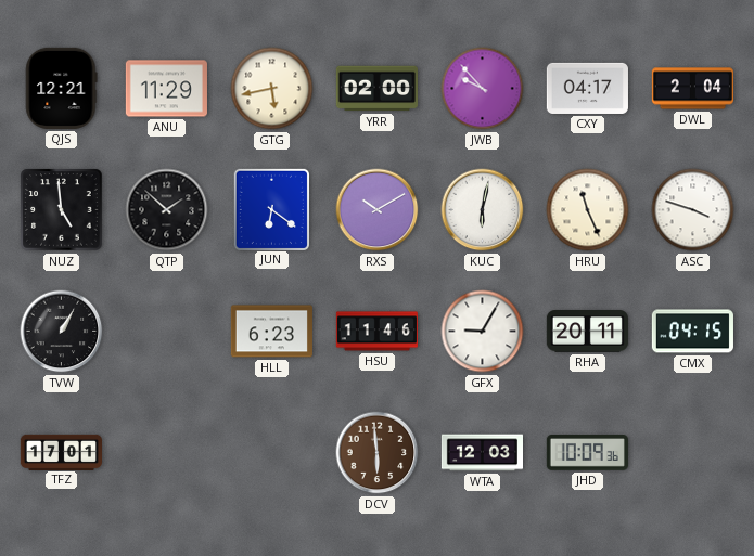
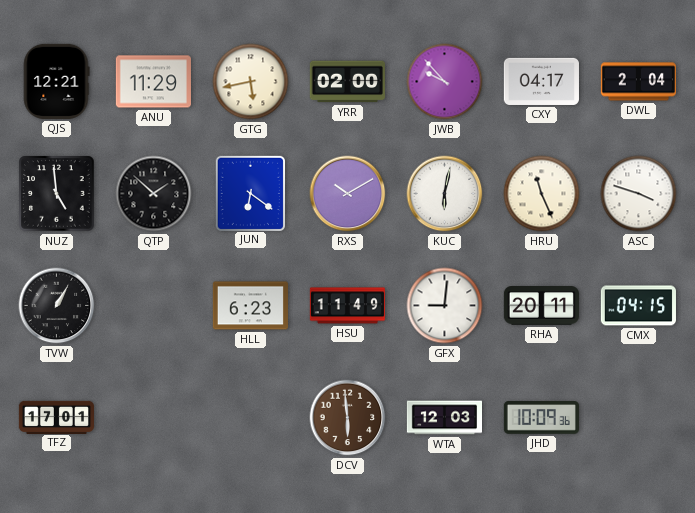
HSU: 11:46 -> 11:49
GFX: 9:05 -> 9:01
